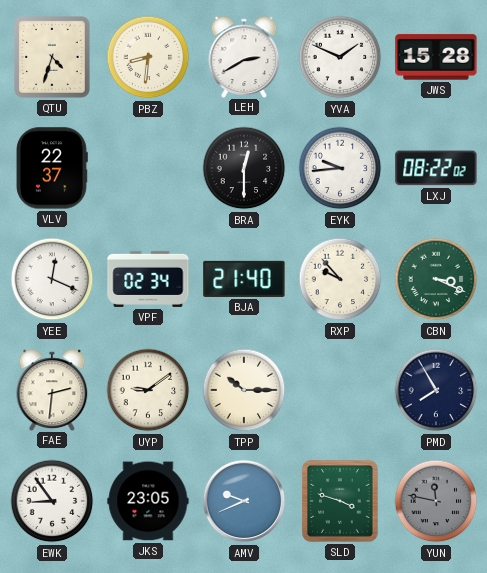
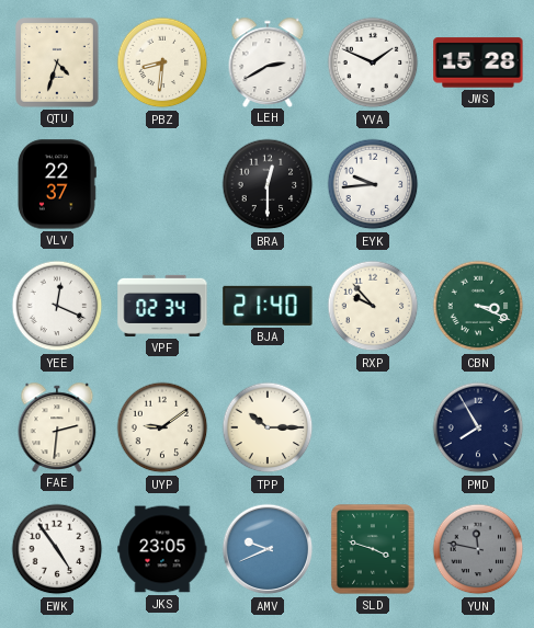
LXJ: 08:22 -> none
EWK: 8:54 -> 4:54
